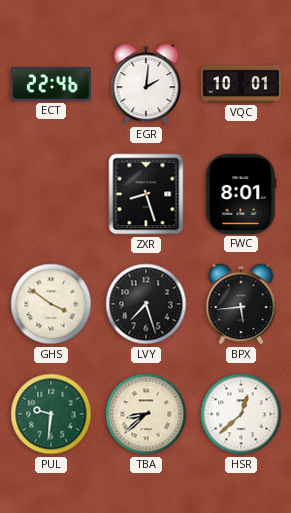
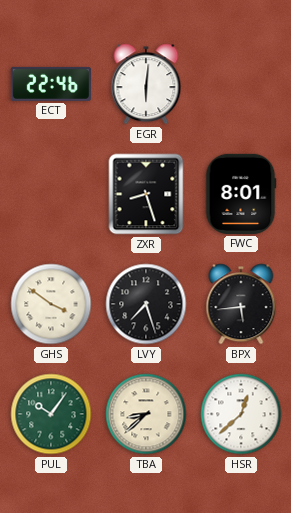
EGR: 2:01 -> 6:01
VQC: 10:01 -> none
PUL: 9:31 -> 10:06
